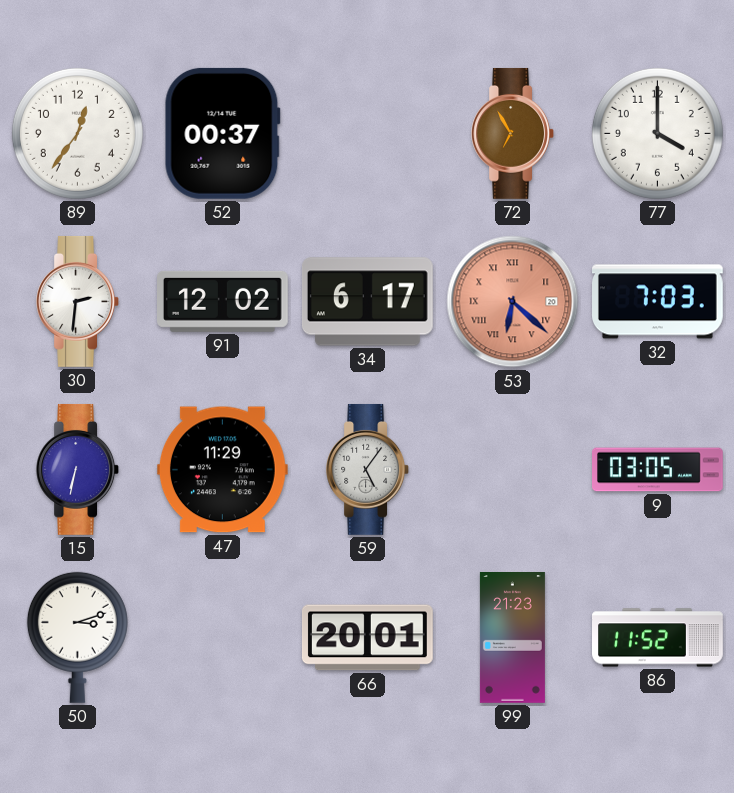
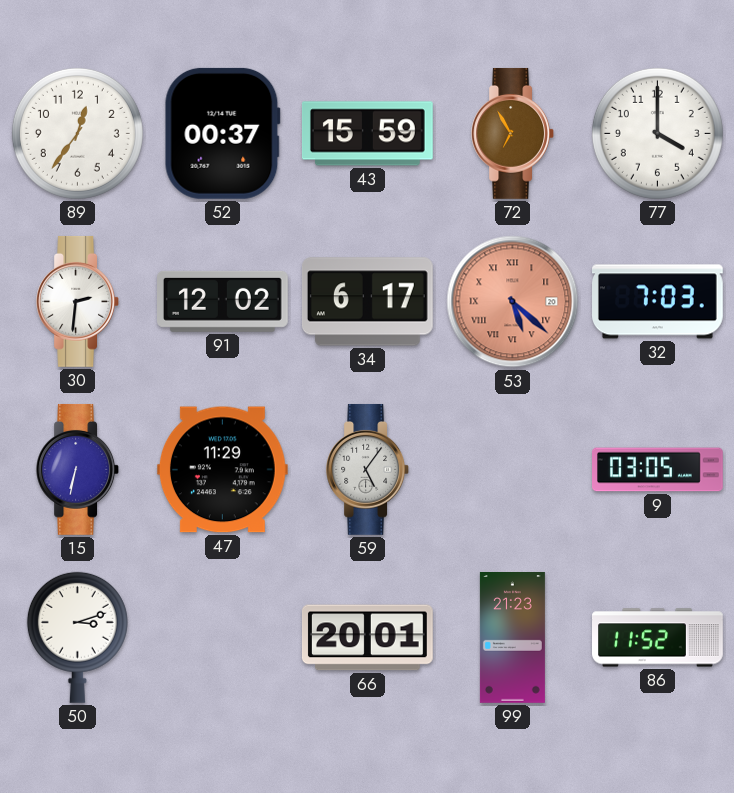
43: none -> 15:59
53: 6:22 -> 5:22
